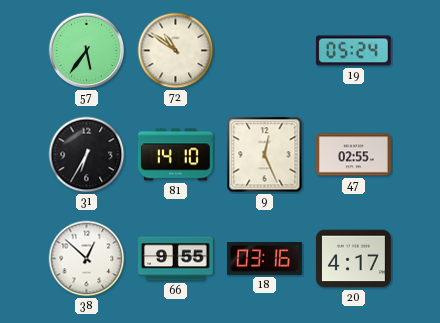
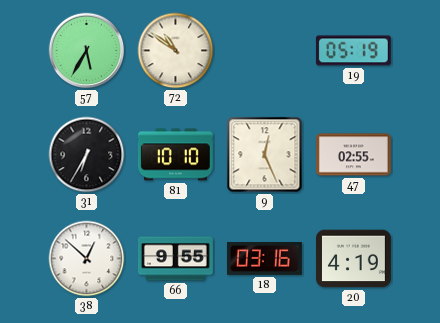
57: 5:36 -> 5:35
19: 05:24 -> 05:19
81: 14:10 -> 10:10
20: 4:17 -> 4:19
